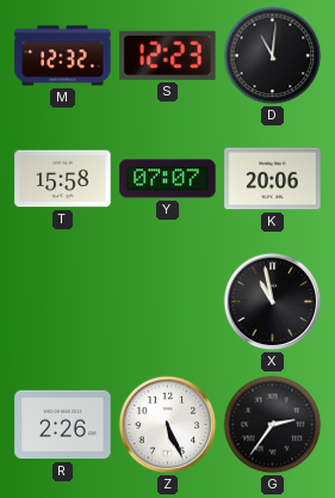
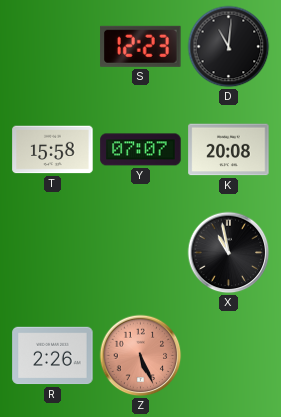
M: 12:32 -> none
K: 20:06 -> 20:08
Z dial: white -> salmon
G: 2:36 -> none
